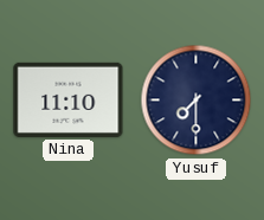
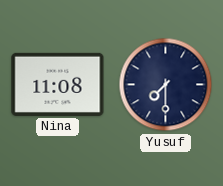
Nina: 11:10 -> 11:08
